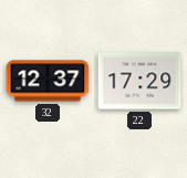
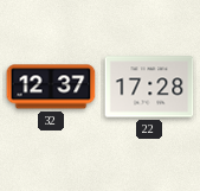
22: 17:29 -> 17:28
